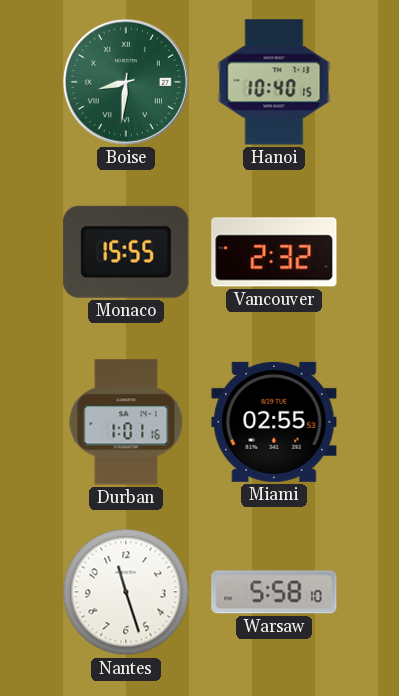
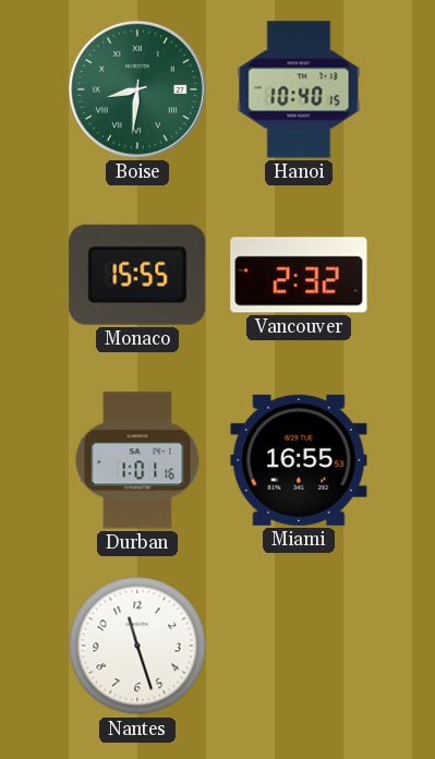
Miami: 02:55 -> 16:55
Warsaw: 5:58 -> none
